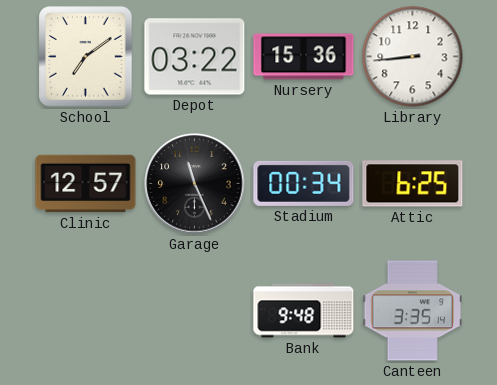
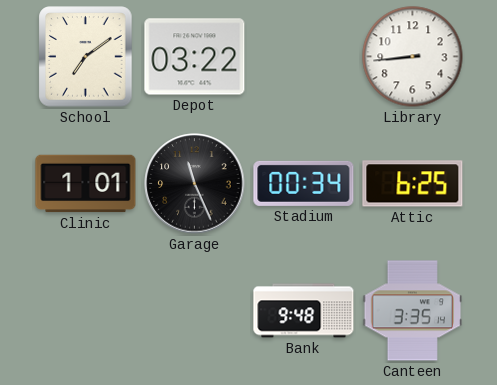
Nursery: 15:36 -> none
Clinic: 12:57 -> 1:01
